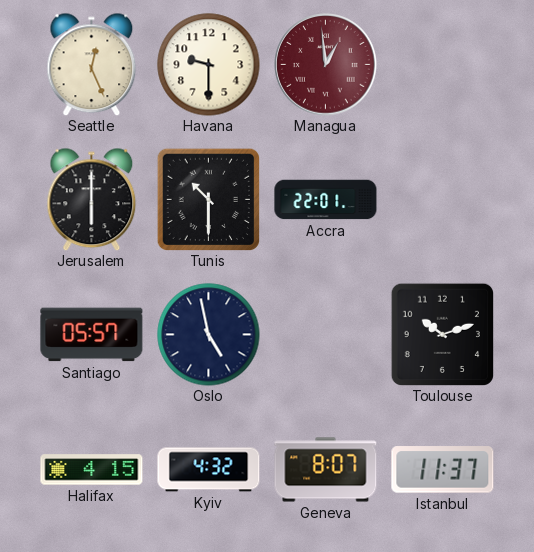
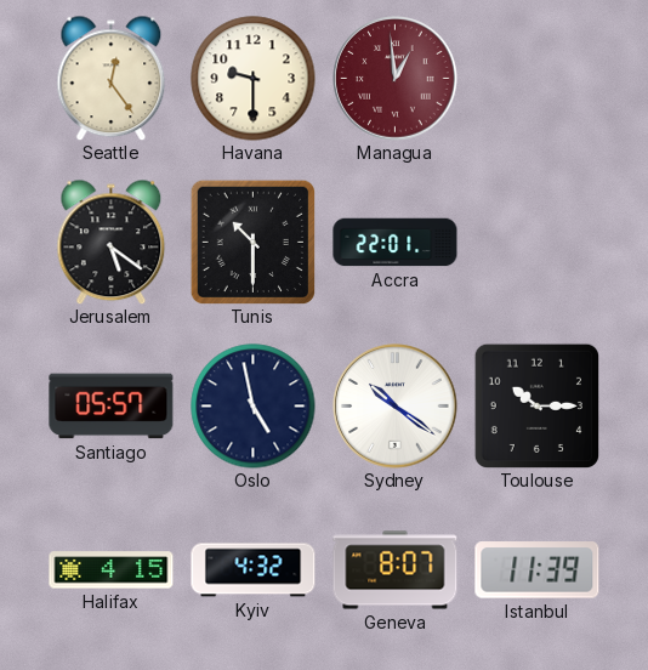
Seattle: 12:26 -> 12:24
Jerusalem: 6:00 -> 5:21
Sydney: none -> 10:21
Toulouse: 10:12 -> 10:15
Istanbul: 11:37 -> 11:39
